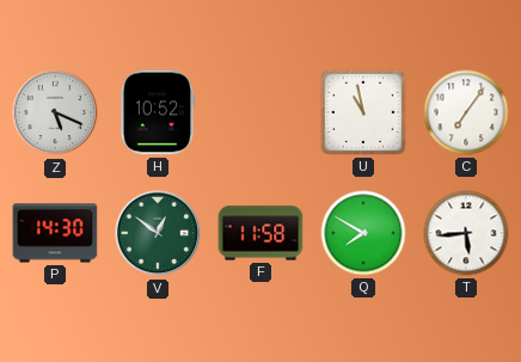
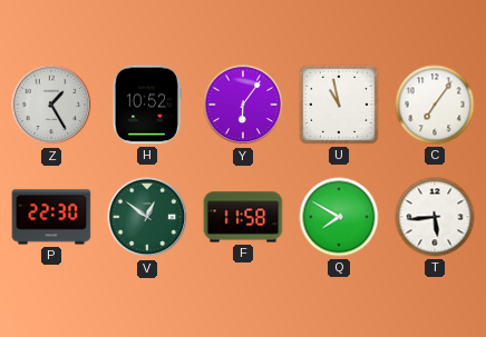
Z: 5:19 -> 1:25
Y: none -> 6:06
P: 14:30 -> 22:30
